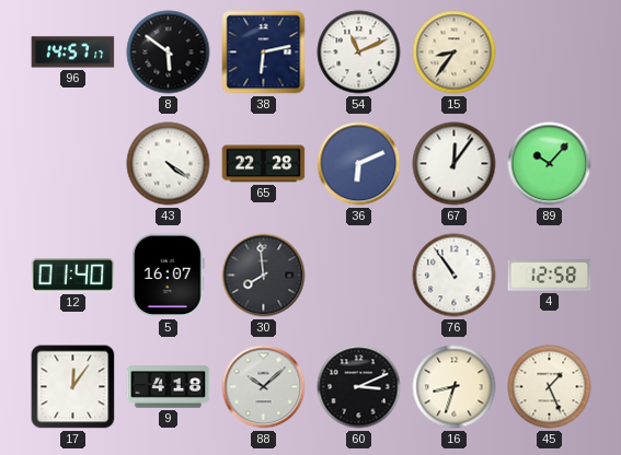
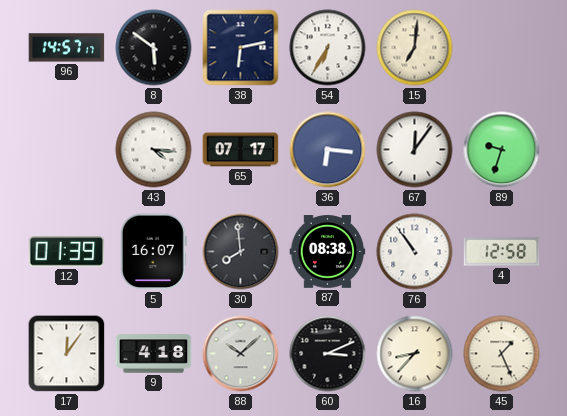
54: 11:11 -> 6:35
15: 8:36 -> 7:01
43: 4:21 -> 4:16
65: 22:28 -> 07:17
36: 6:11 -> 6:16
89: 10:07 -> 9:33
12: 01:40 -> 01:39
87: none -> 08:38
16: 8:33 -> 8:37
